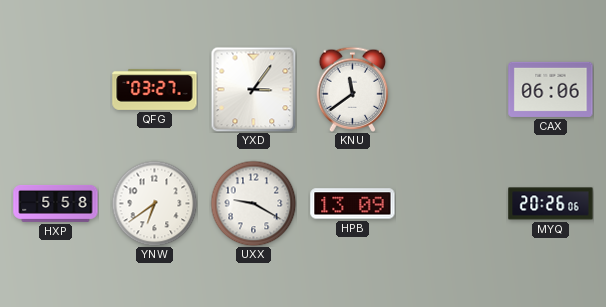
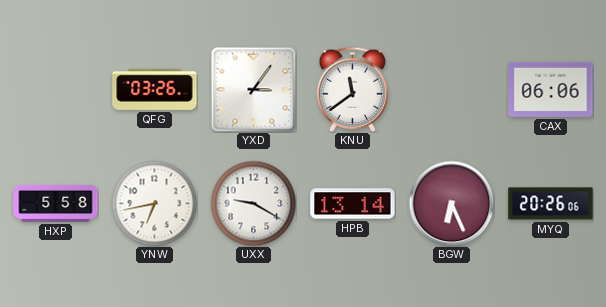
QFG: 03:27 -> 03:26
YNW: 6:39 -> 6:43
HPB: 13:09 -> 13:14
BGW: none -> 6:26
